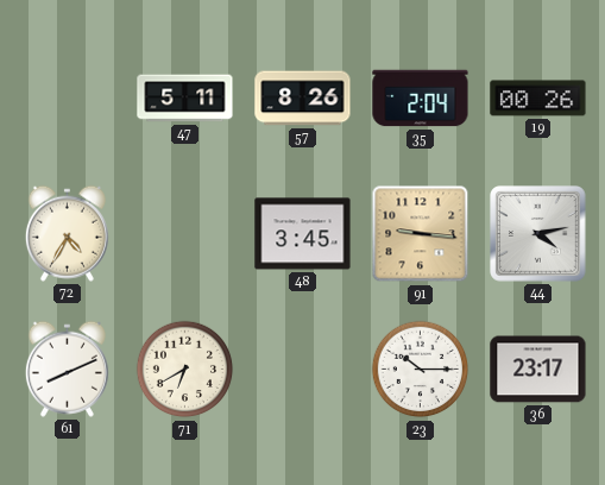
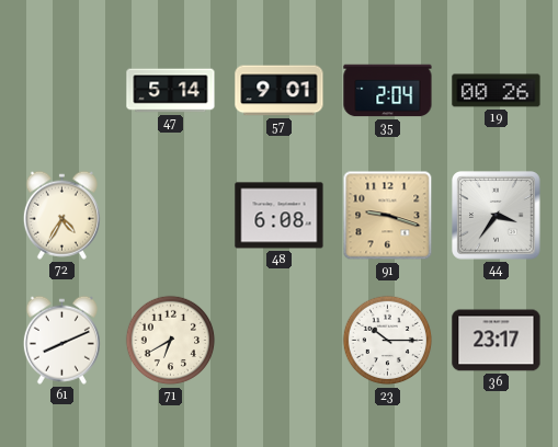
47: 5:11 -> 5:14
57: 8:26 -> 9:01
48: 3:45 -> 6:08
91: 9:16 -> 9:18
44: 4:13 -> 3:36
